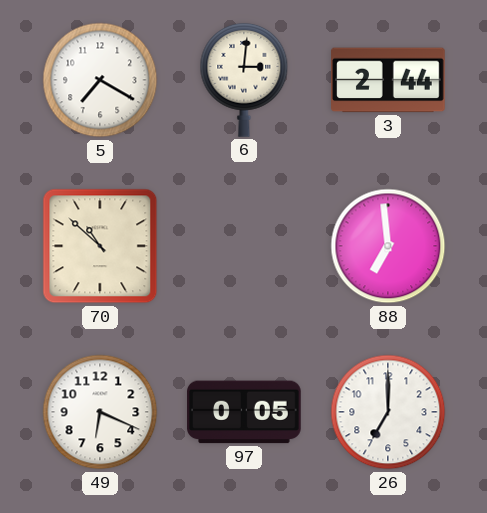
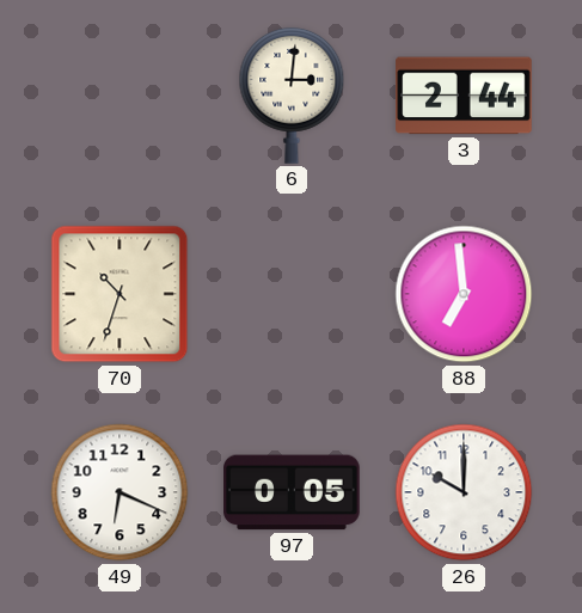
5: 7:20 -> none
70: 10:52 -> 10:33
26: 7:00 -> 10:00
